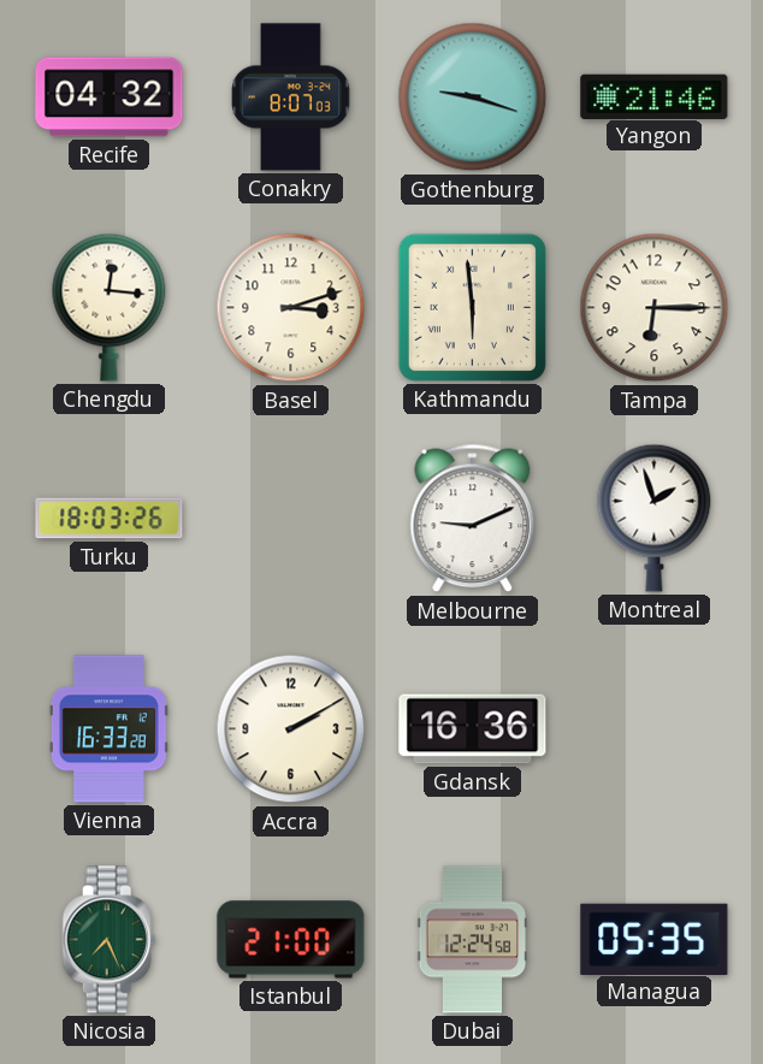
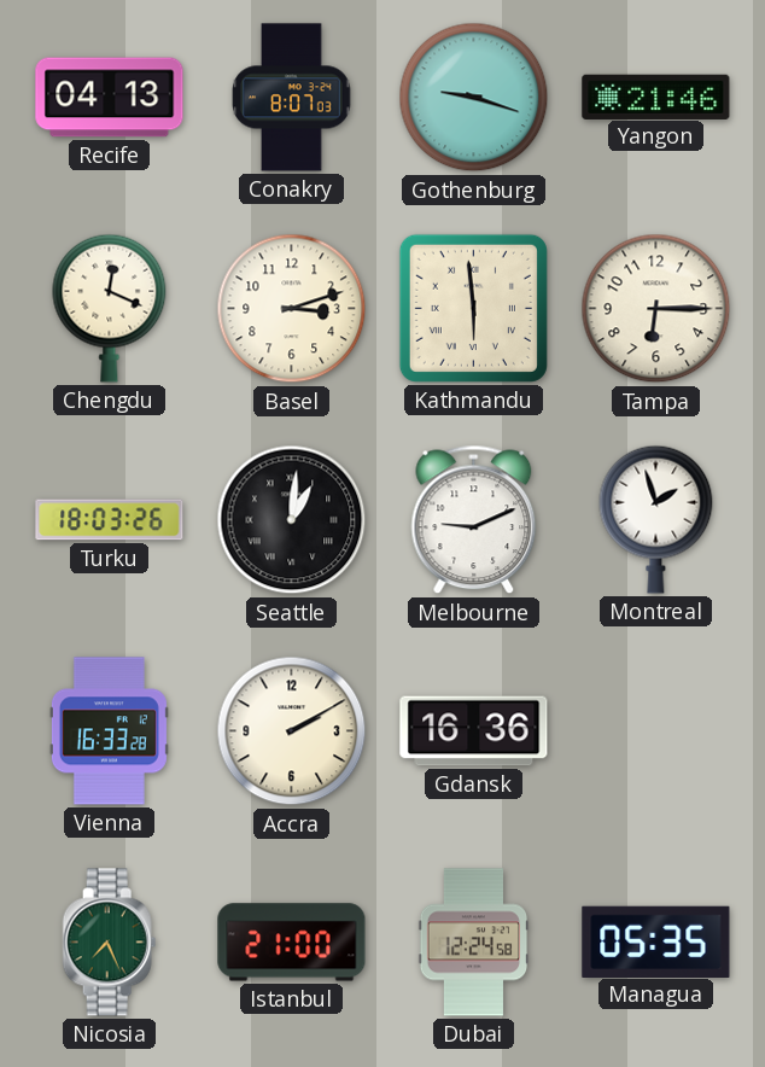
Recife: 04:32 -> 04:13
Chengdu: 12:16 -> 12:19
Seattle: none -> 1:01
